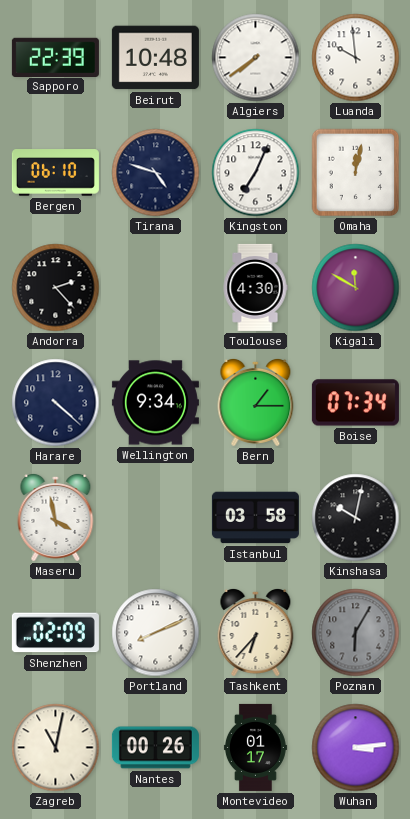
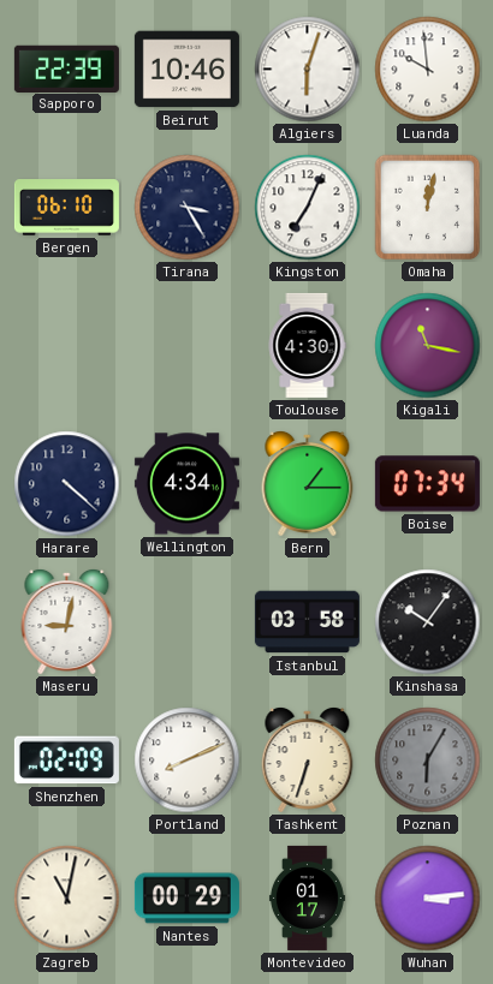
Beirut: 10:48 -> 10:46
Algiers: 7:39 -> 6:03
Tirana: 4:48 -> 3:25
Andorra: 2:23 -> none
Kigali: 11:50 -> 11:17
Wellington: 9:34 -> 4:34
Maseru: 3:58 -> 9:02
Kinshasa: 10:02 -> 10:06
Tashkent: 6:37 -> 6:33
Nantes: 00:26 -> 00:29
